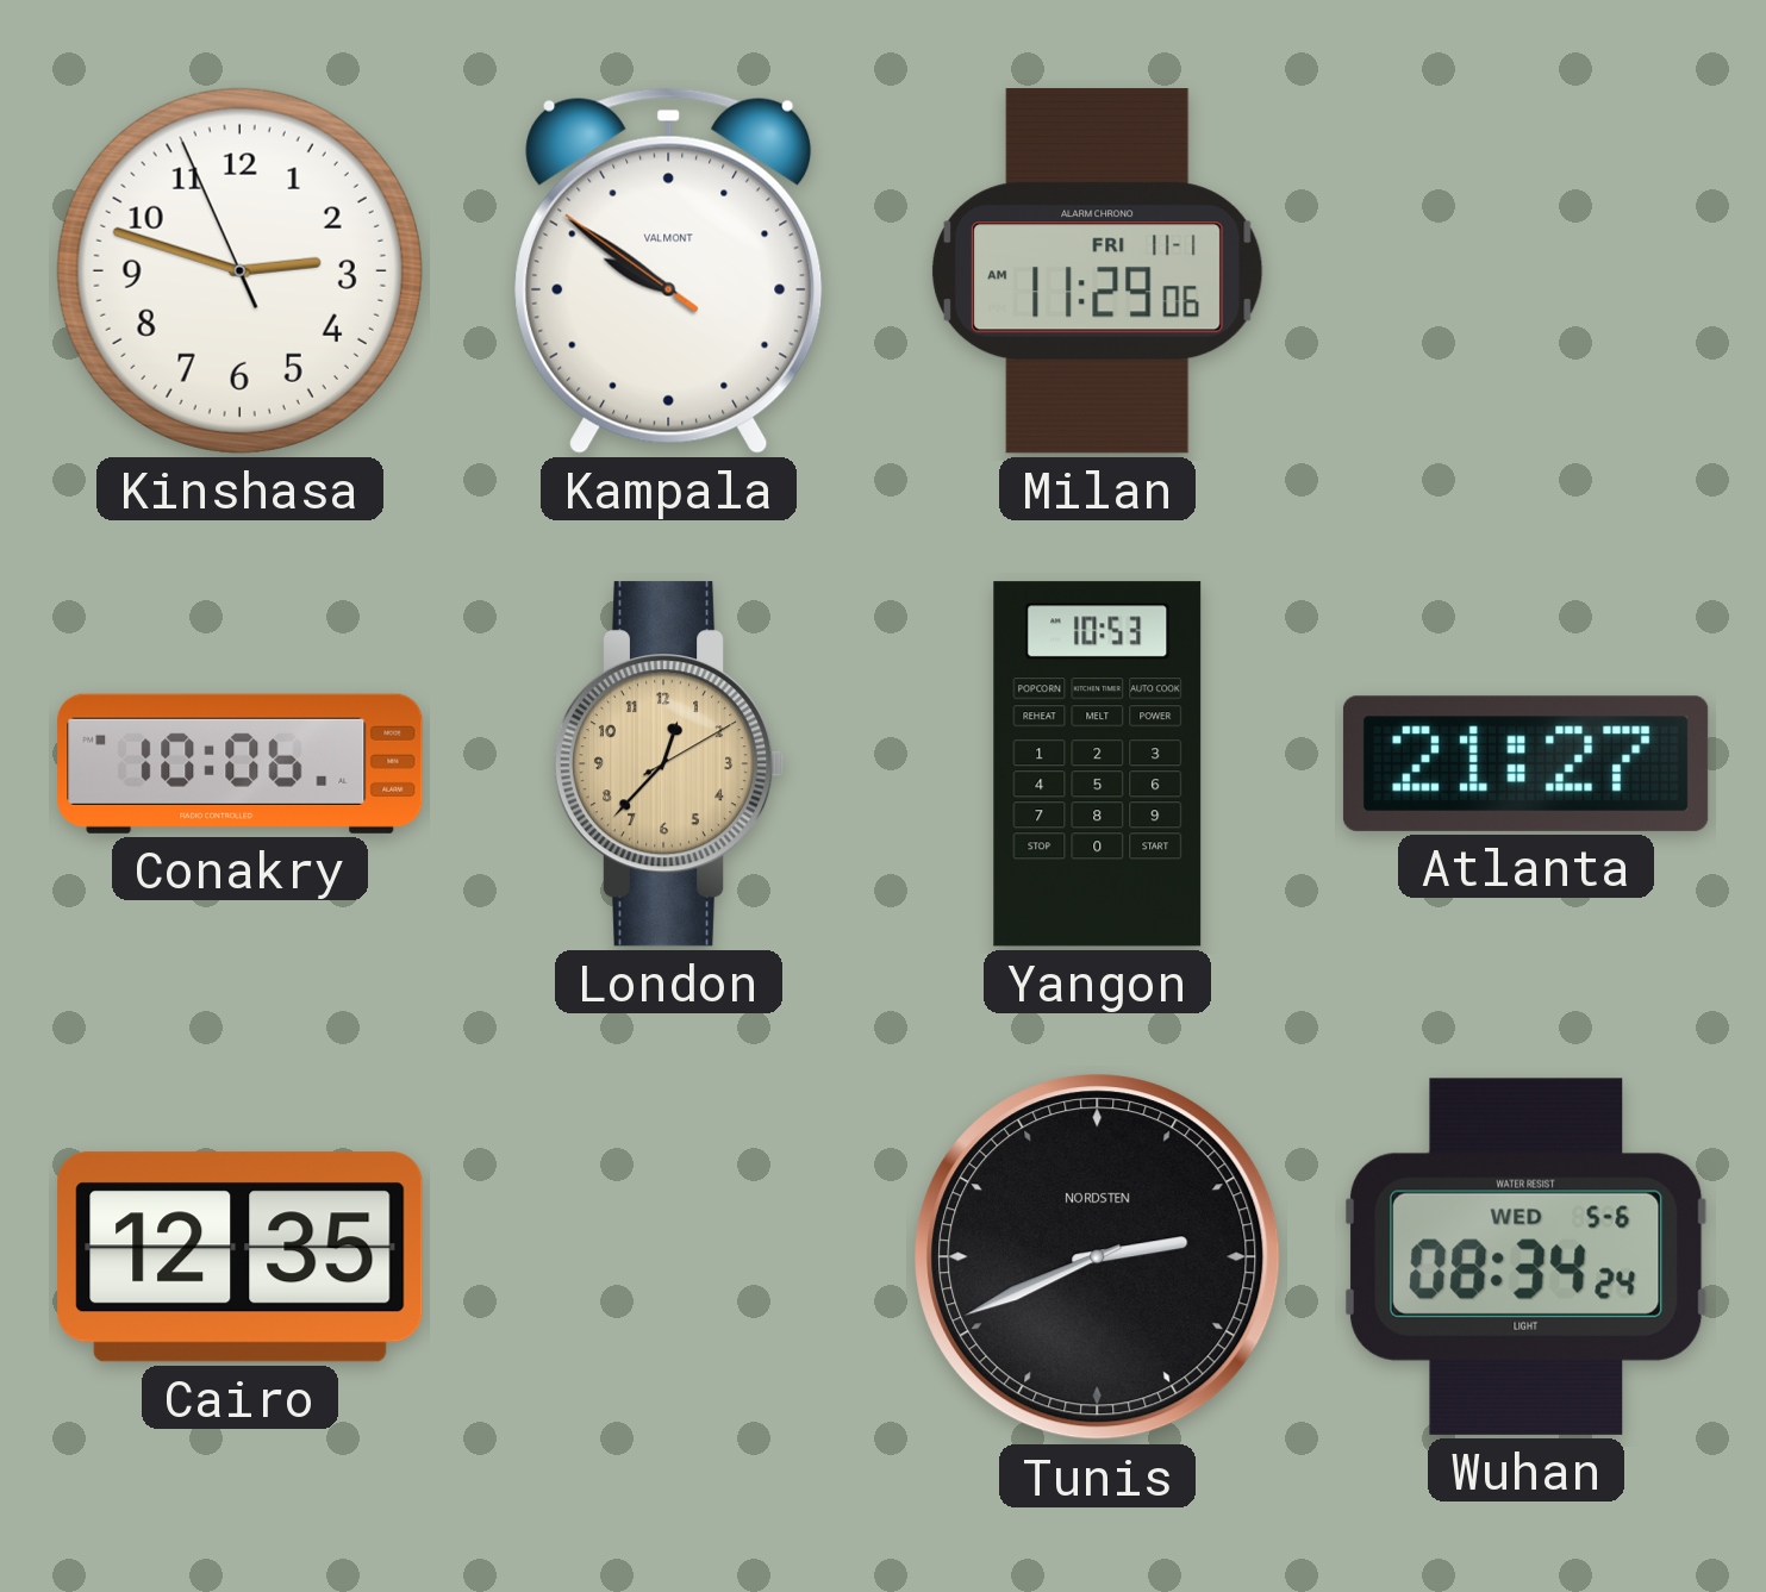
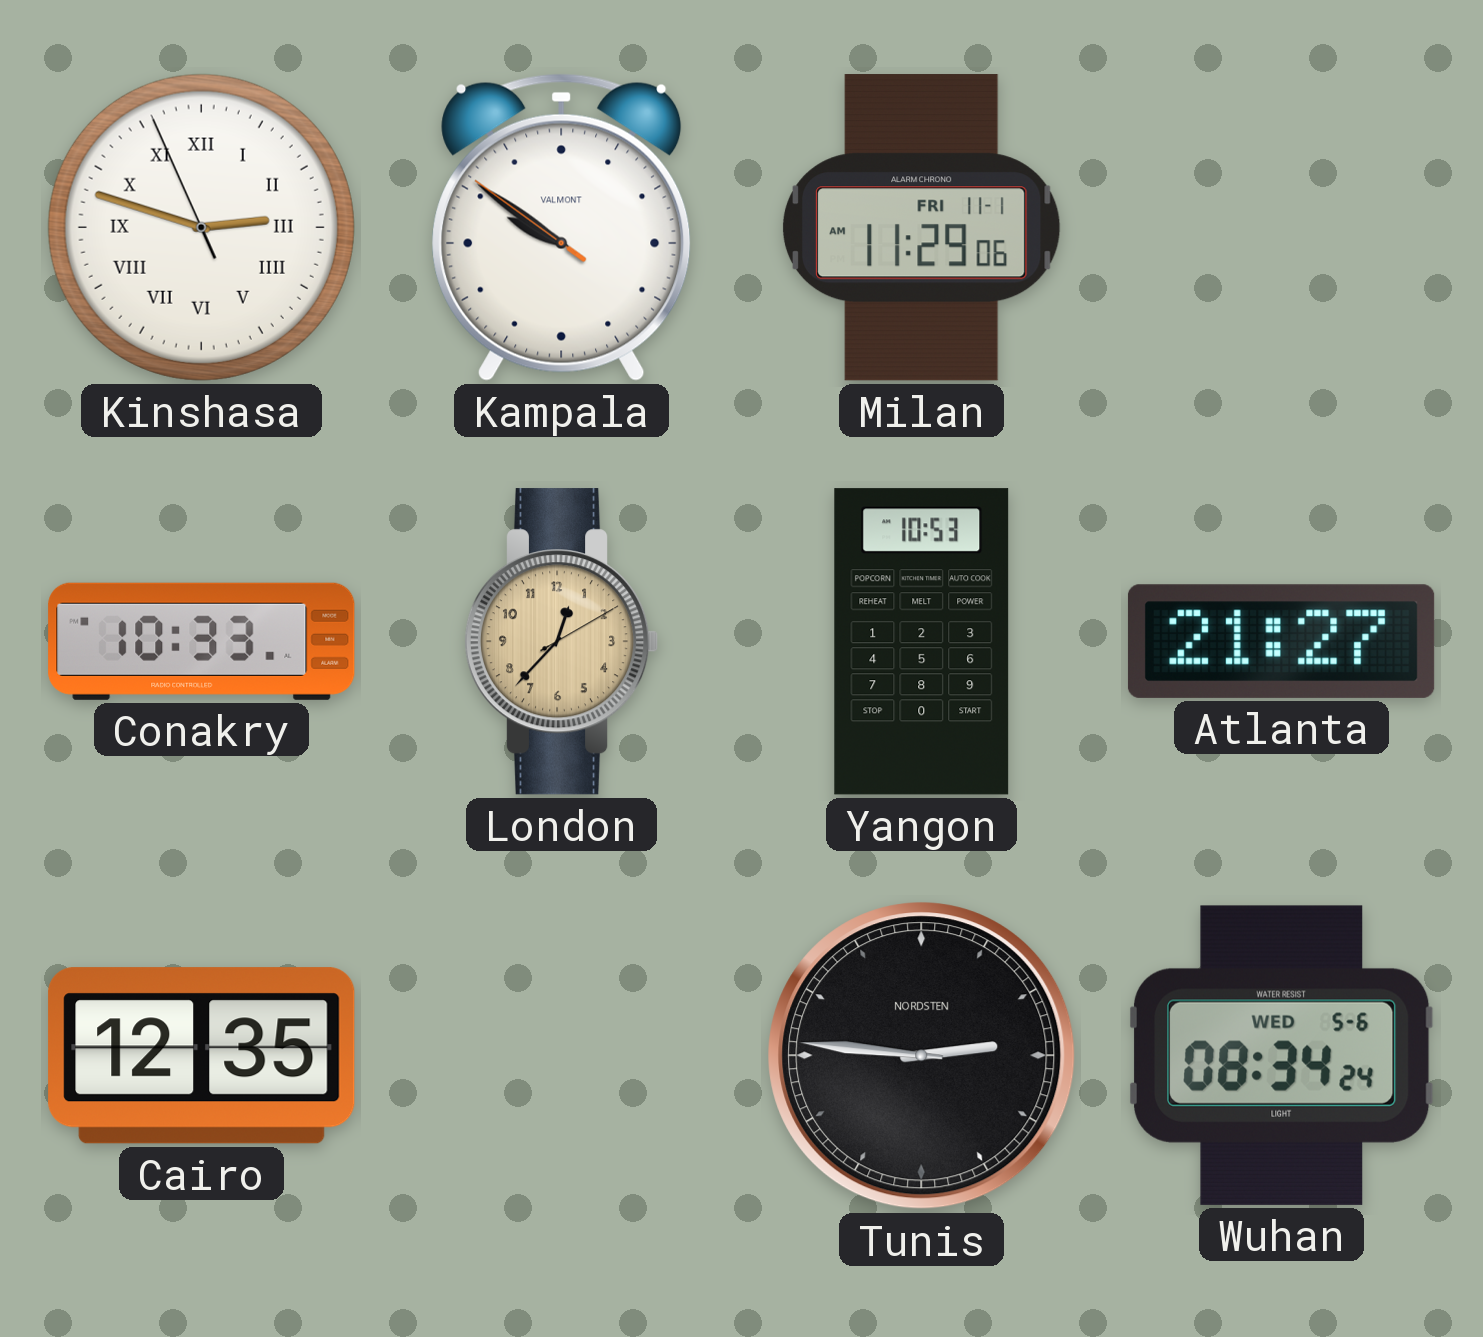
Kinshasa numerals: Arabic -> Roman
Conakry: 10:06 -> 10:33
Tunis: 2:41 -> 2:46
